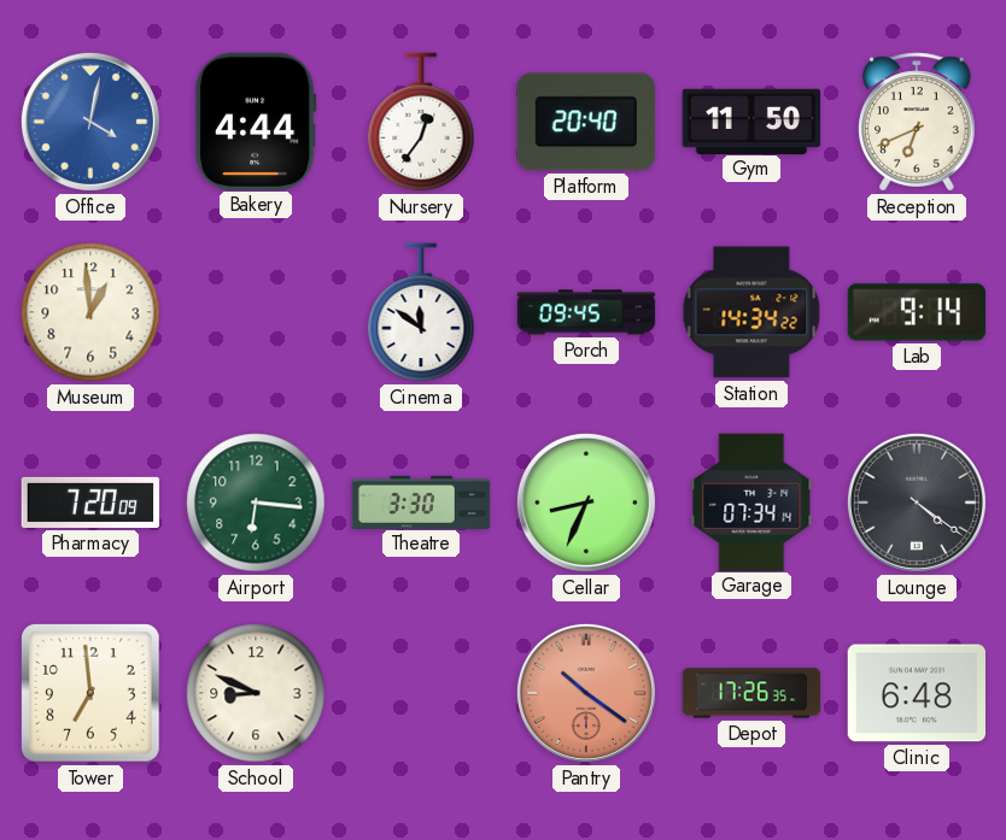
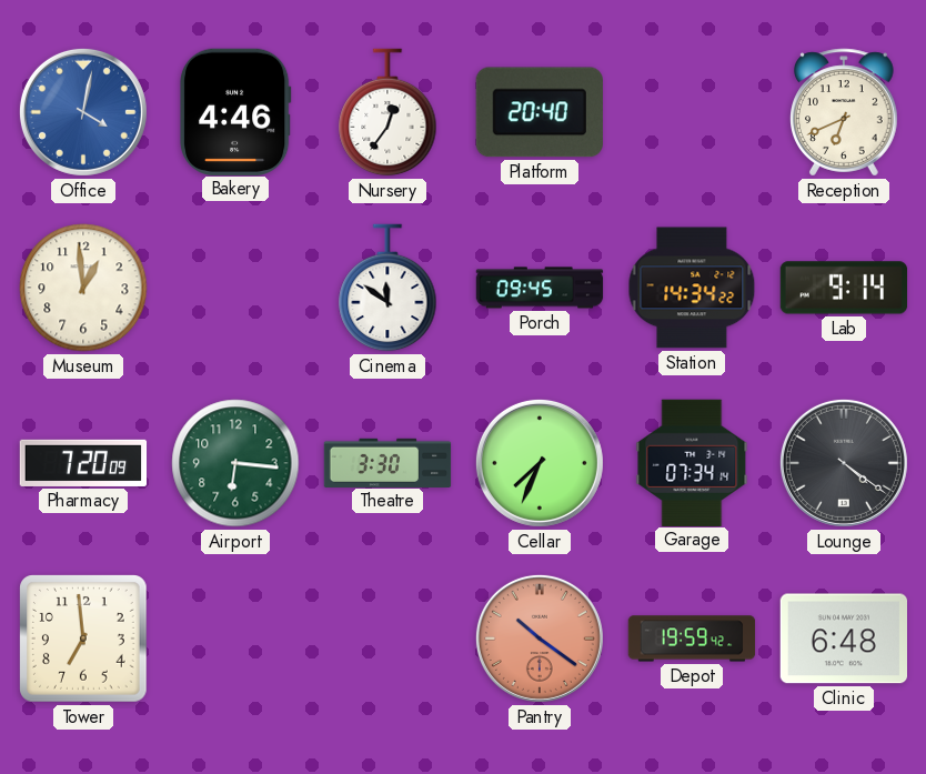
Bakery: 4:44 -> 4:46
Gym: 11:50 -> none
Cellar: 8:34 -> 7:34
School: 8:49 -> none
Depot: 17:26 -> 19:59
